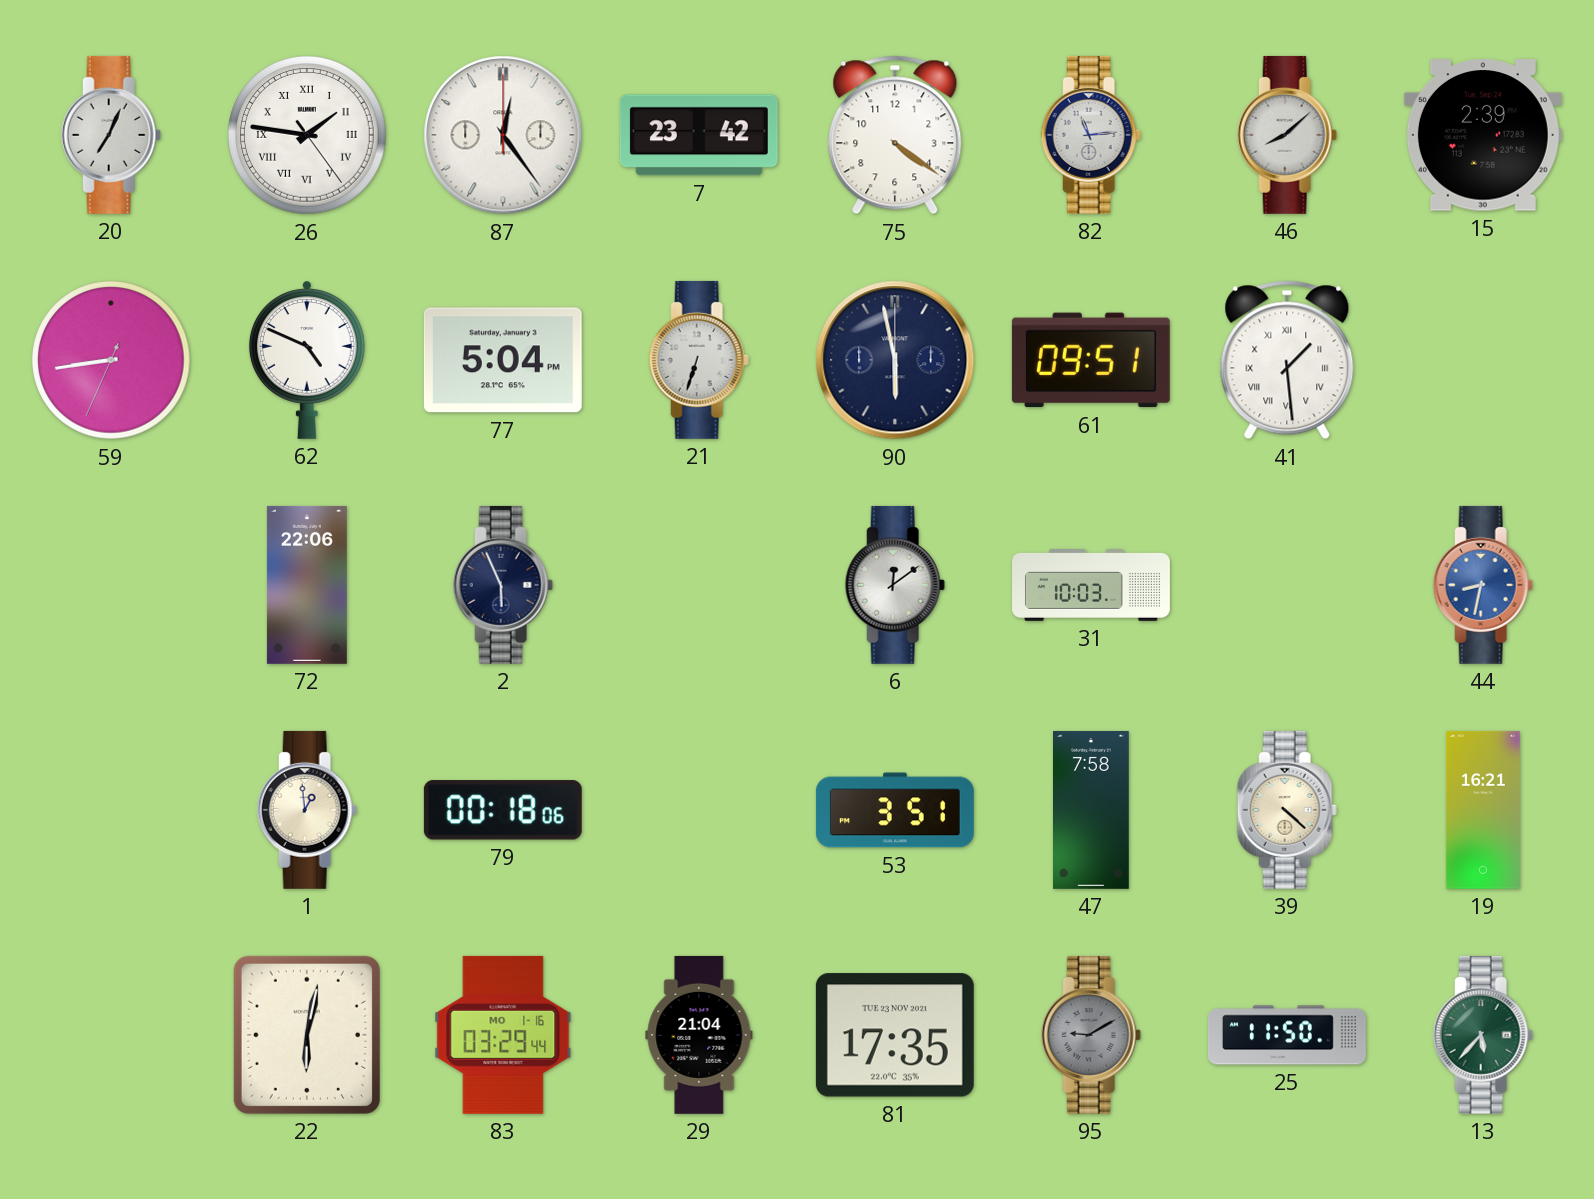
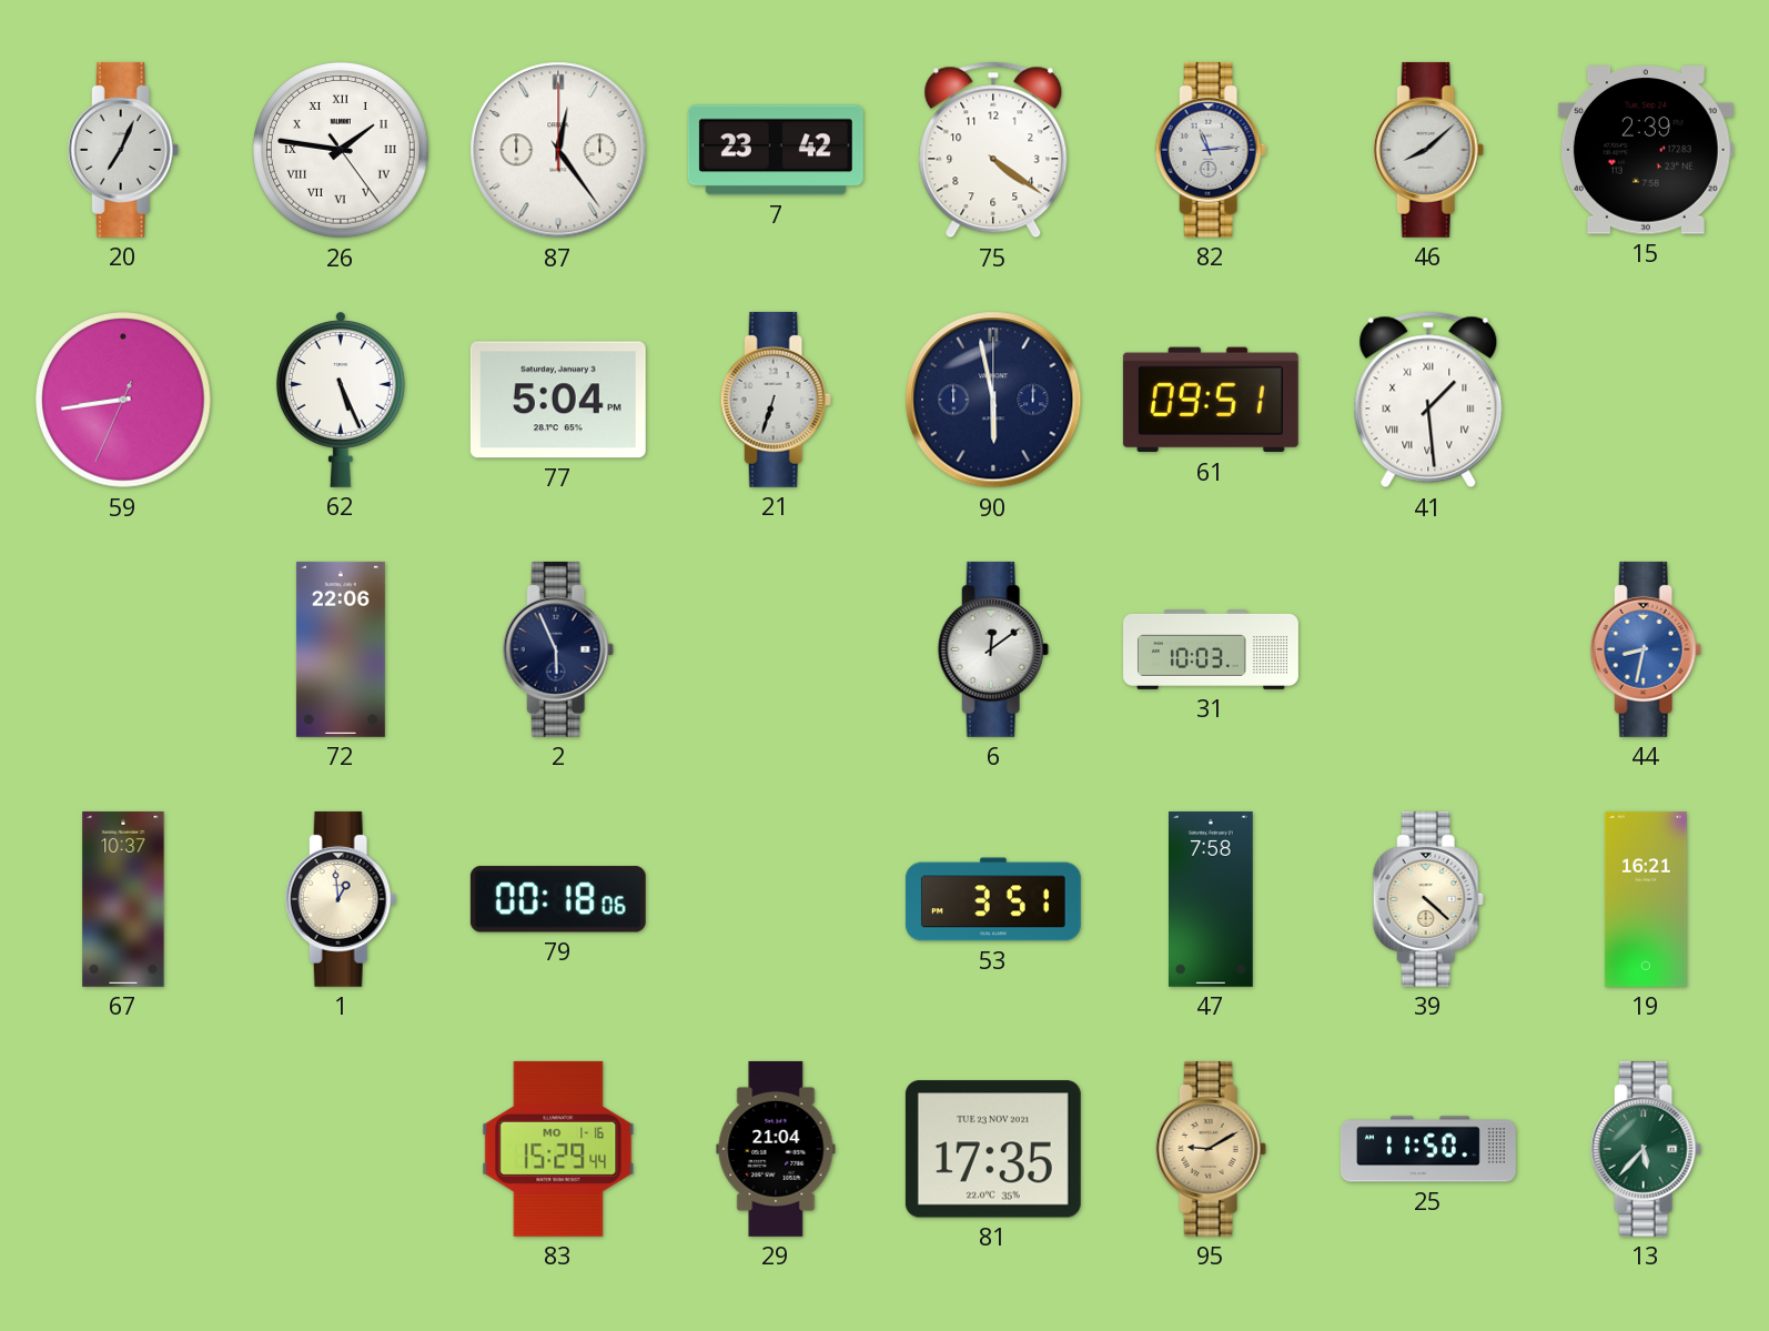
62: 4:49 -> 5:26
67: none -> 10:37
22: 6:02 -> none
83: 03:29 -> 15:29
95 dial: grey -> champagne
